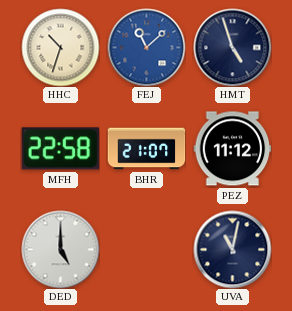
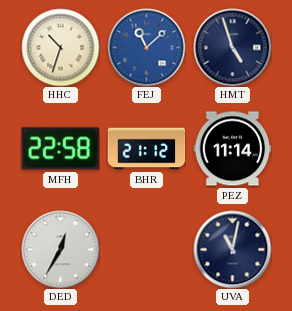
BHR: 21:07 -> 21:12
PEZ: 11:12 -> 11:14
DED: 5:00 -> 12:35
